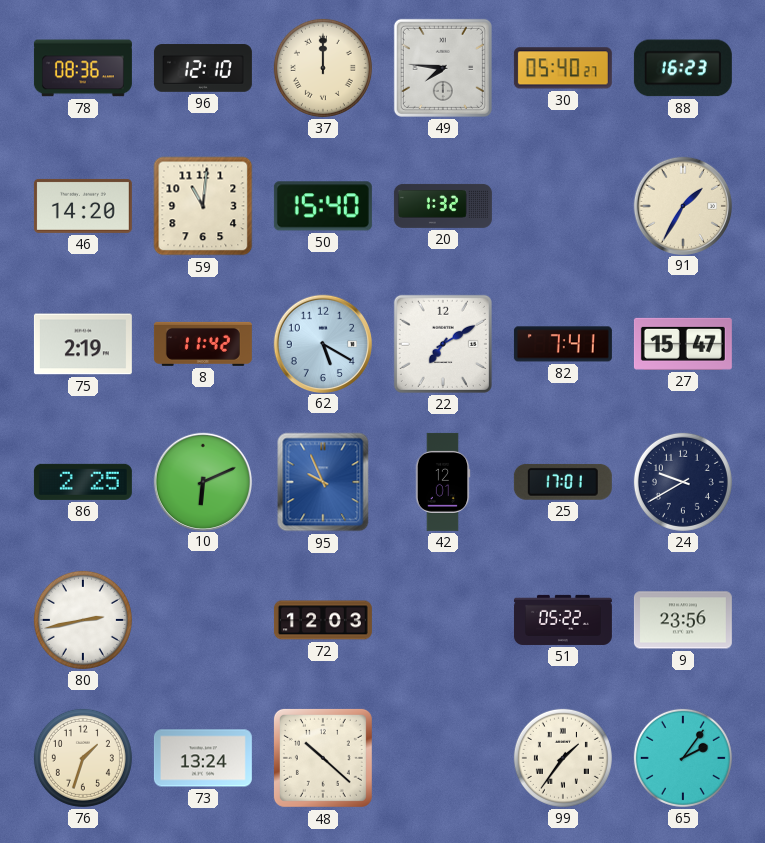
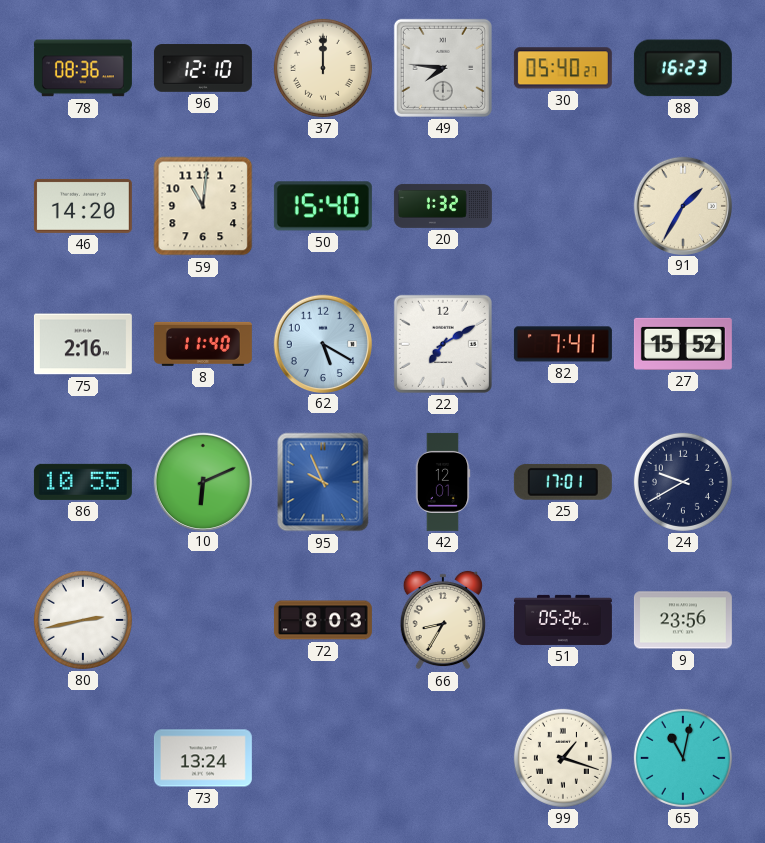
75: 2:19 -> 2:16
8: 11:42 -> 11:40
27: 15:47 -> 15:52
86: 2:25 -> 10:55
72: 12:03 -> 8:03
66: none -> 8:35
51: 05:22 -> 05:26
76: 1:33 -> none
48: 10:22 -> none
99: 1:36 -> 1:18
65: 2:06 -> 11:02
